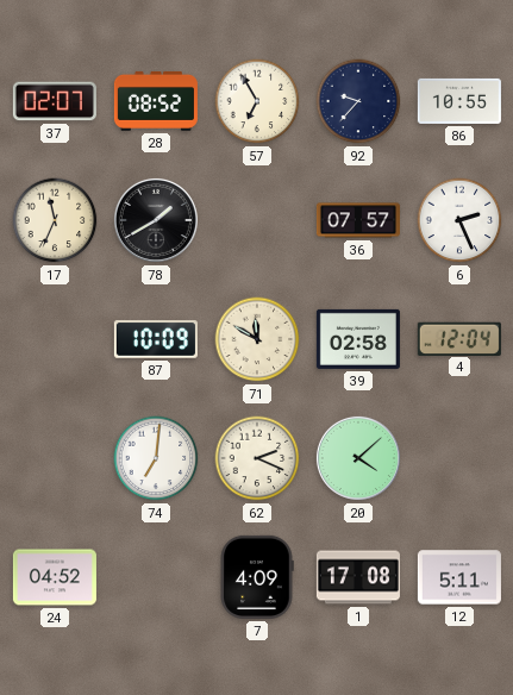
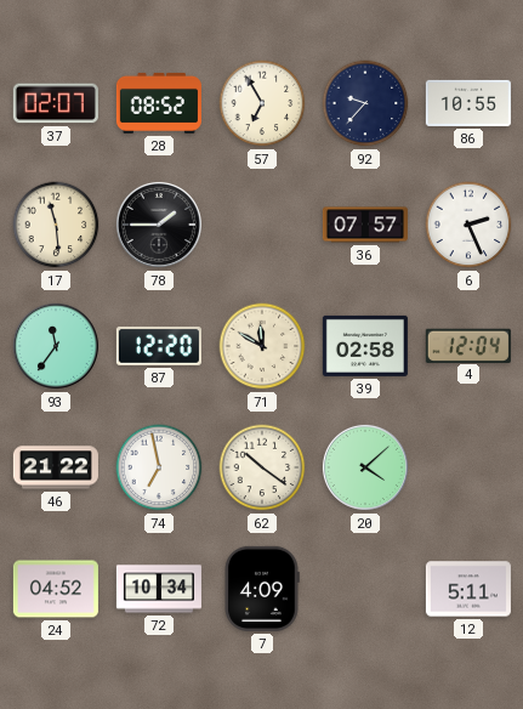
17: 11:34 -> 11:29
78: 1:40 -> 1:45
93: none -> 11:36
87: 10:09 -> 12:20
46: none -> 21:22
74: 7:01 -> 6:58
62: 2:19 -> 10:21
72: none -> 10:34
1: 17:08 -> none
